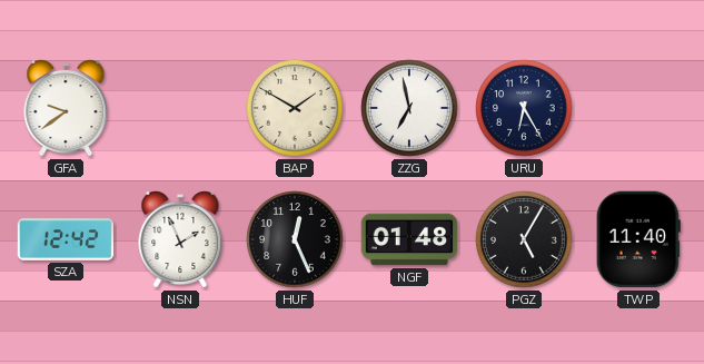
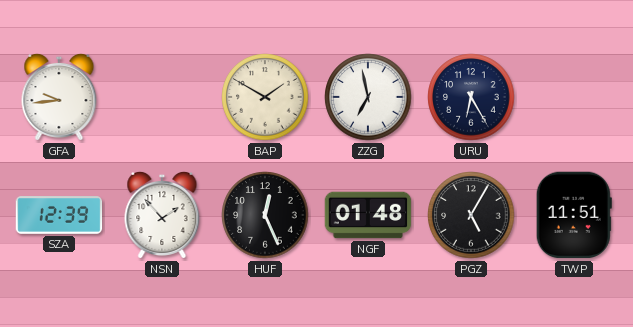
GFA: 9:39 -> 9:44
SZA: 12:42 -> 12:39
NSN: 1:56 -> 1:53
TWP: 11:40 -> 11:51
